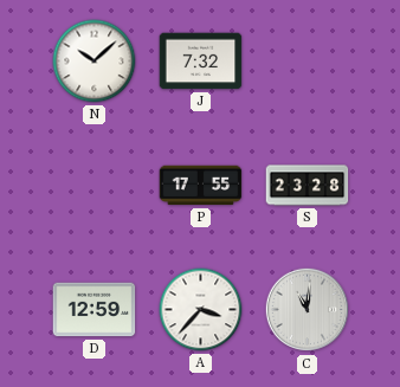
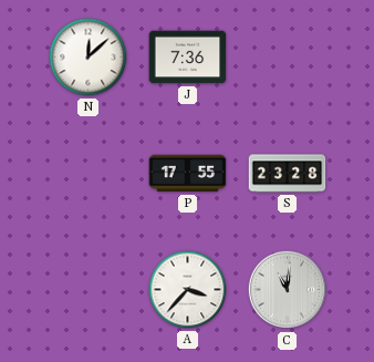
N: 10:08 -> 12:08
J: 7:32 -> 7:36
D: 12:59 -> none
